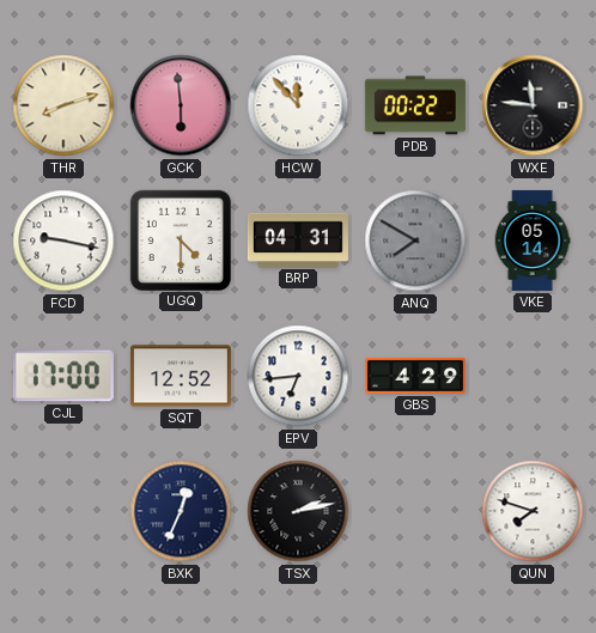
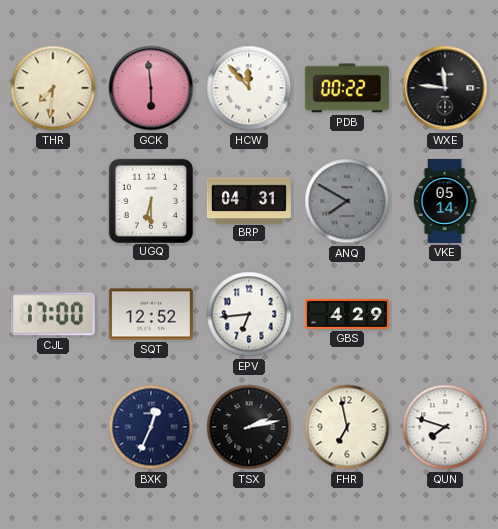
THR: 8:12 -> 7:31
FCD: 9:17 -> none
UGQ: 4:30 -> 6:30
FHR: none -> 6:58
